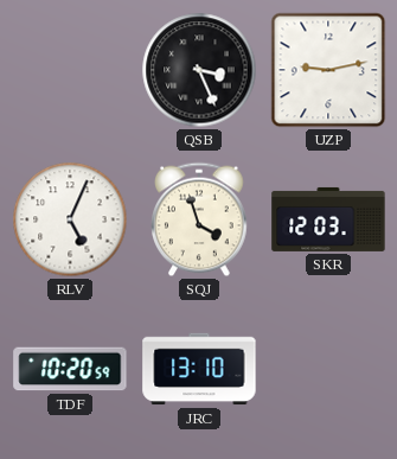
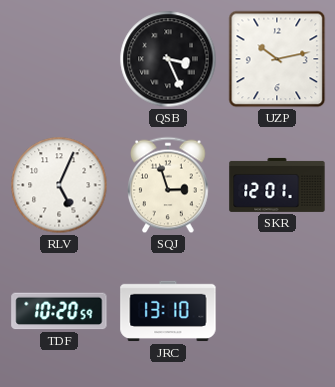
UZP: 9:13 -> 10:13
SQJ: 3:57 -> 2:57
SKR: 12:03 -> 12:01
